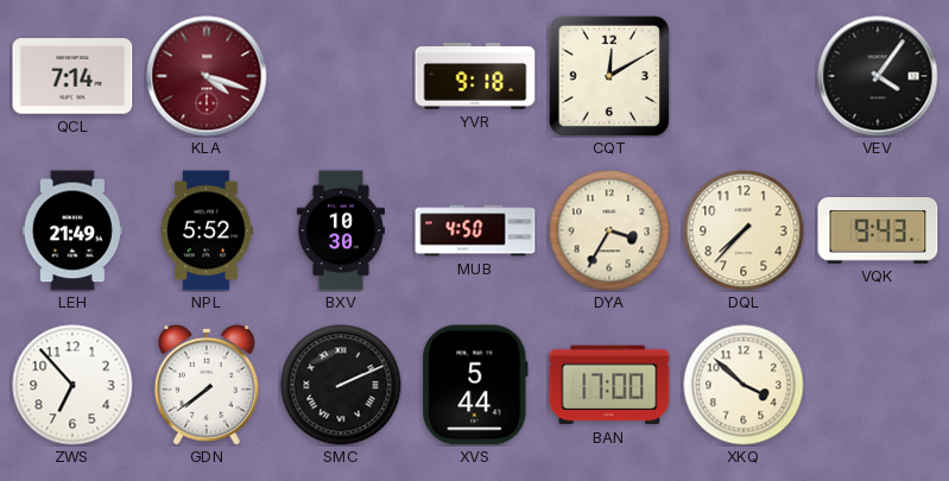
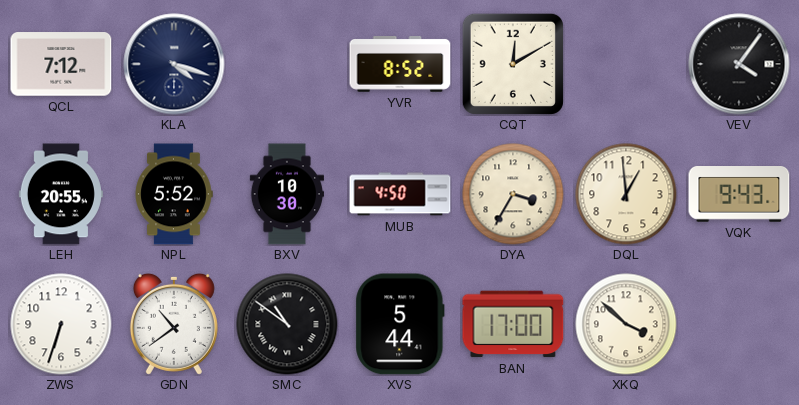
QCL: 7:14 -> 7:12
KLA dial: burgundy -> navy
YVR: 9:18 -> 8:52
LEH: 21:49 -> 20:55
DQL: 7:37 -> 12:59
ZWS: 6:53 -> 6:33
GDN: 7:39 -> 10:39
SMC: 2:11 -> 10:51
